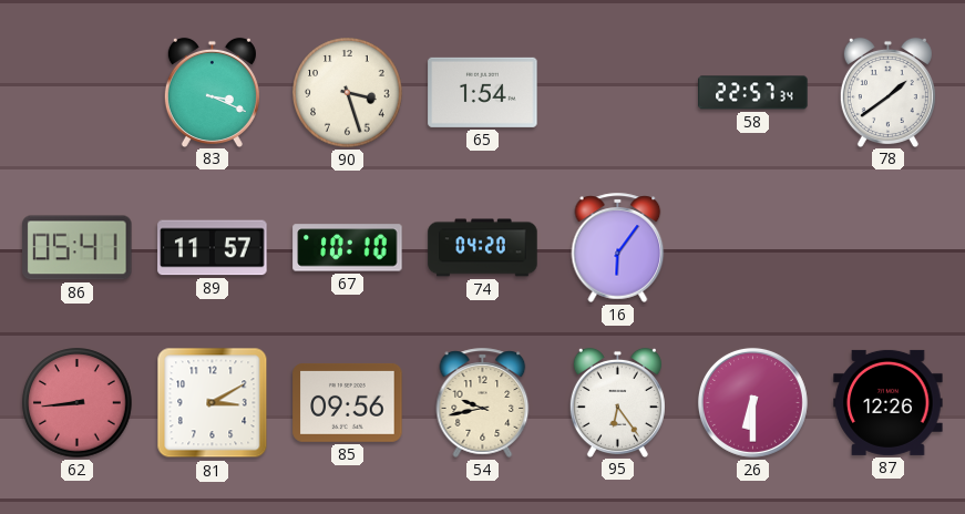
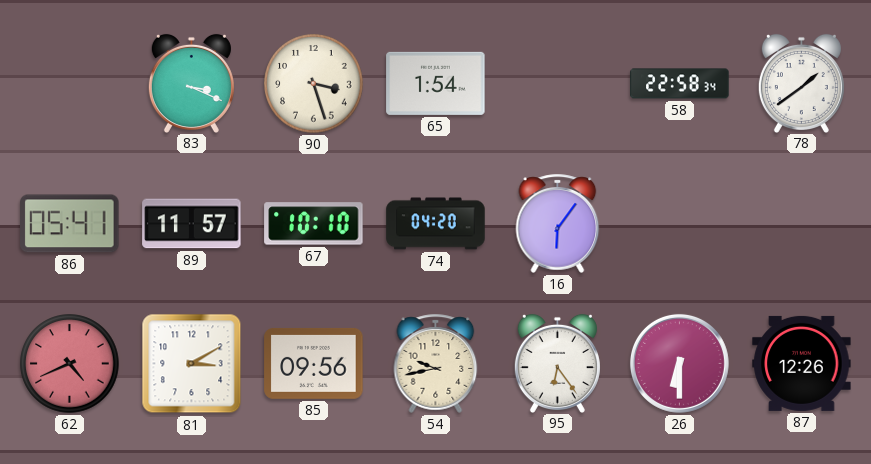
58: 22:57 -> 22:58
62: 8:44 -> 4:41
